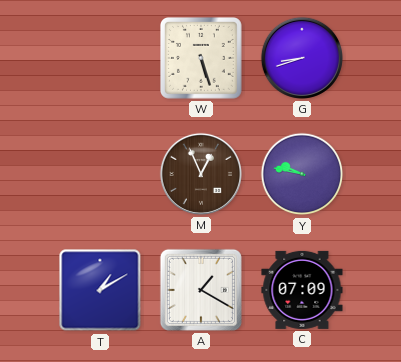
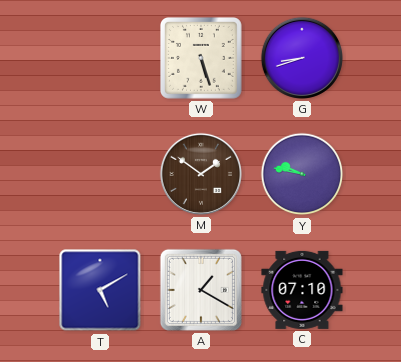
M: 12:56 -> 1:51
T: 1:10 -> 5:10
C: 07:09 -> 07:10
